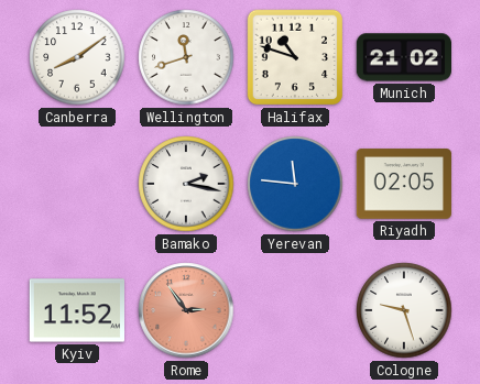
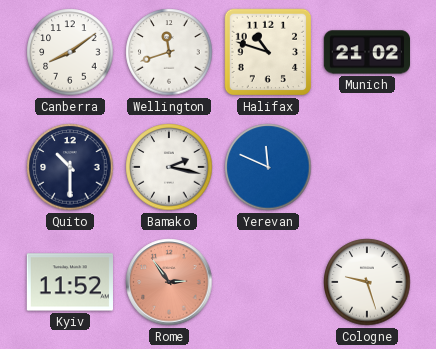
Quito: none -> 10:30
Yerevan: 11:46 -> 11:49
Riyadh: 02:05 -> none
